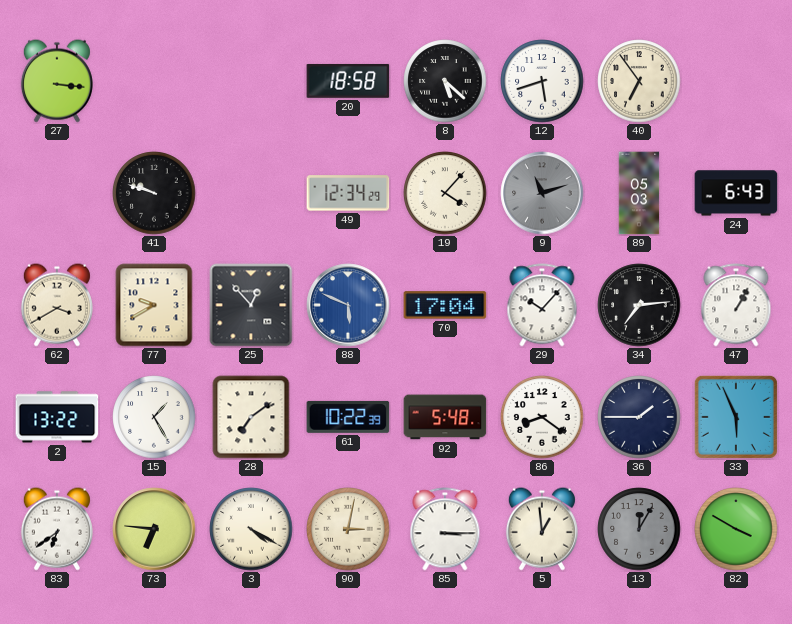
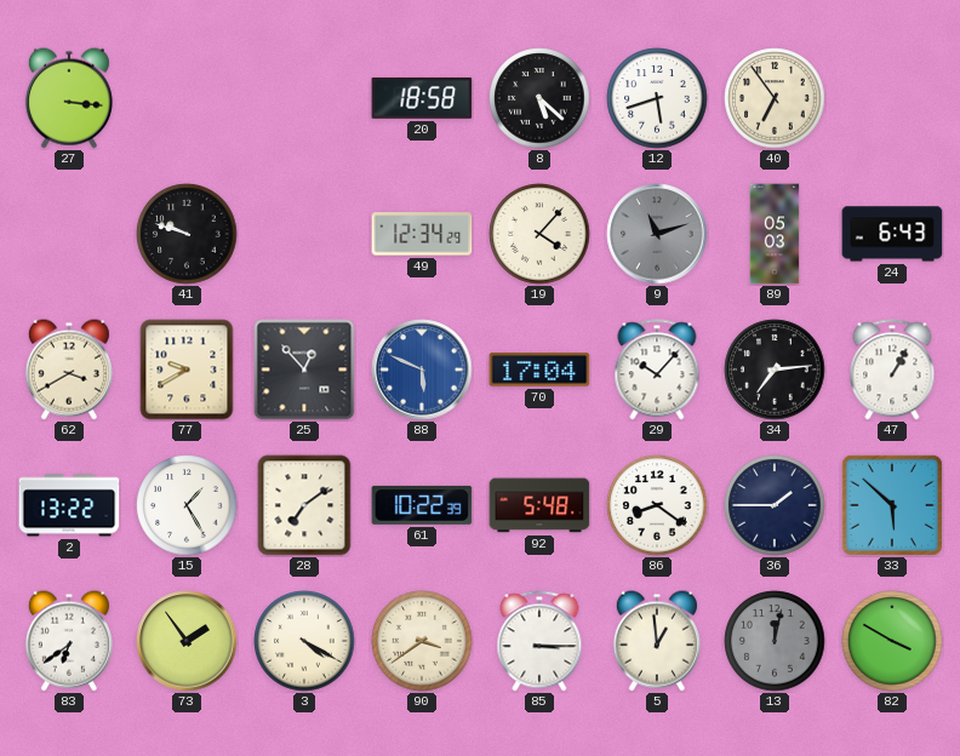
33: 5:56 -> 5:52
73: 6:46 -> 1:54
90: 3:02 -> 3:39
13: 12:05 -> 12:02
